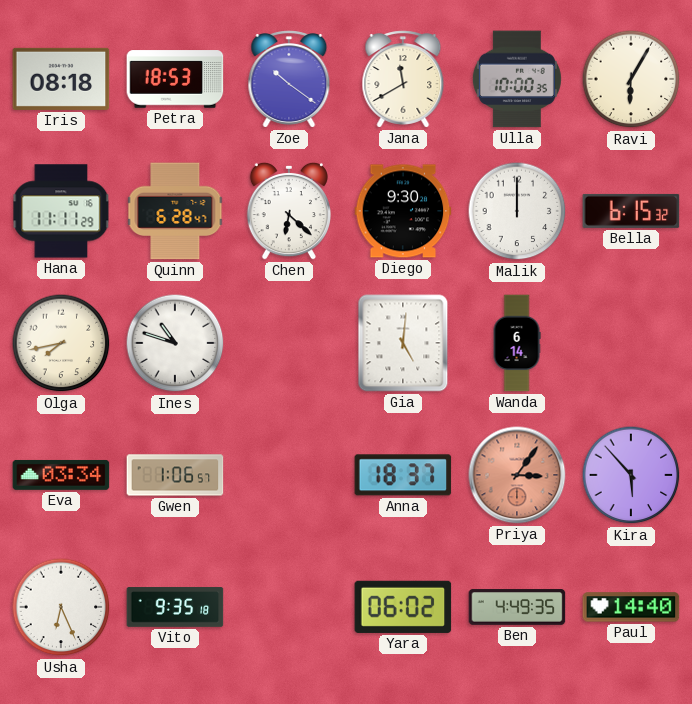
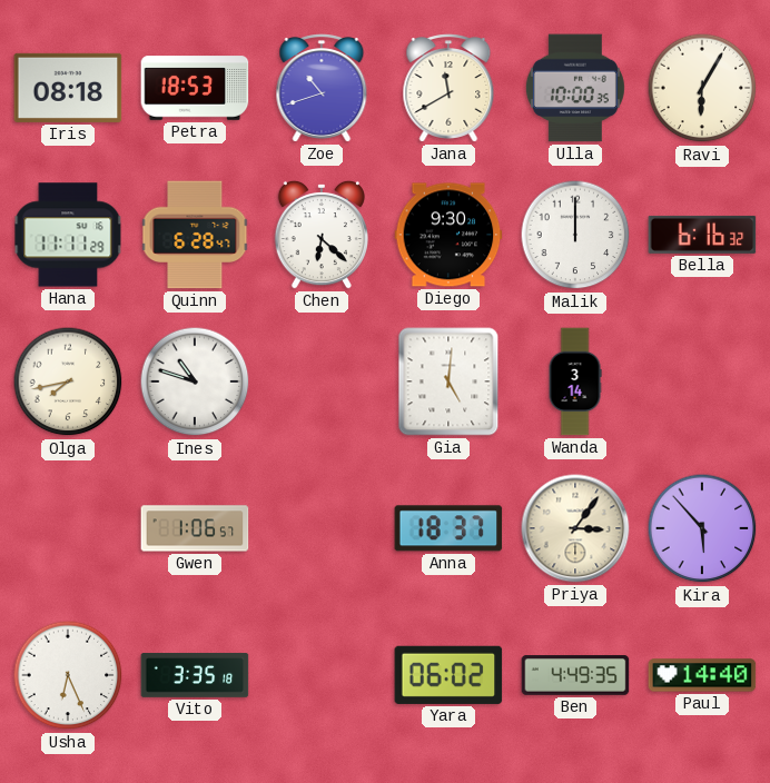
Zoe: 10:21 -> 10:42
Bella: 6:15 -> 6:16
Wanda: 6:14 -> 3:14
Eva: 03:34 -> none
Priya dial: salmon -> cream
Vito: 9:35 -> 3:35
